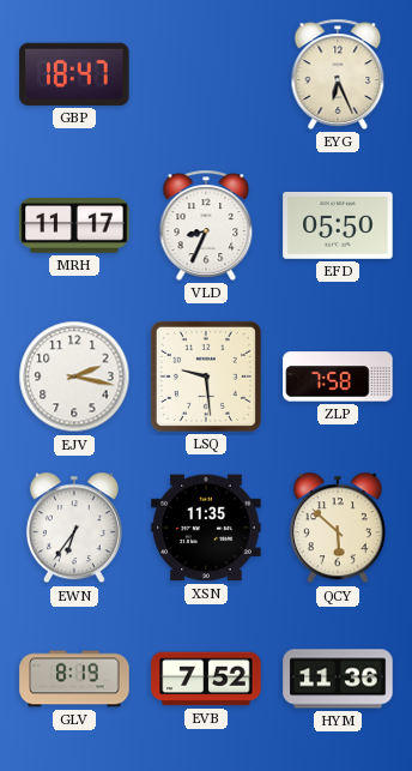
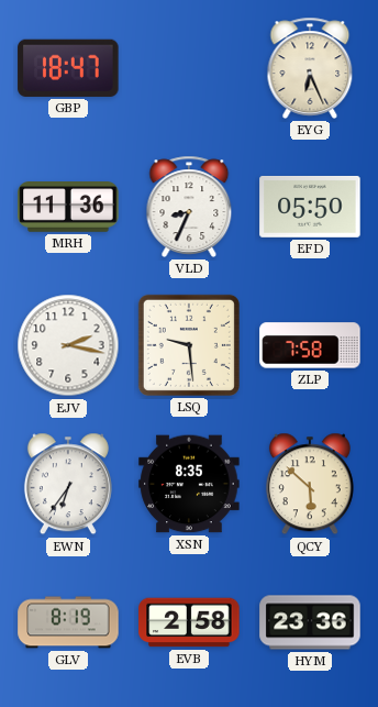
MRH: 11:17 -> 11:36
XSN: 11:35 -> 8:35
EVB: 7:52 -> 2:58
HYM: 11:36 -> 23:36
